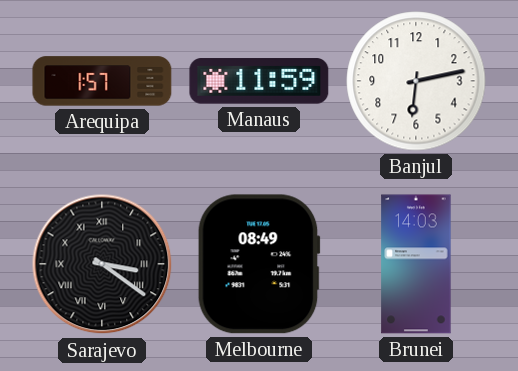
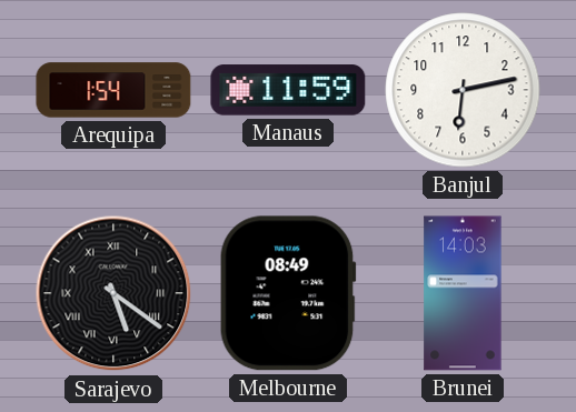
Arequipa: 1:57 -> 1:54
Sarajevo: 3:21 -> 5:21
